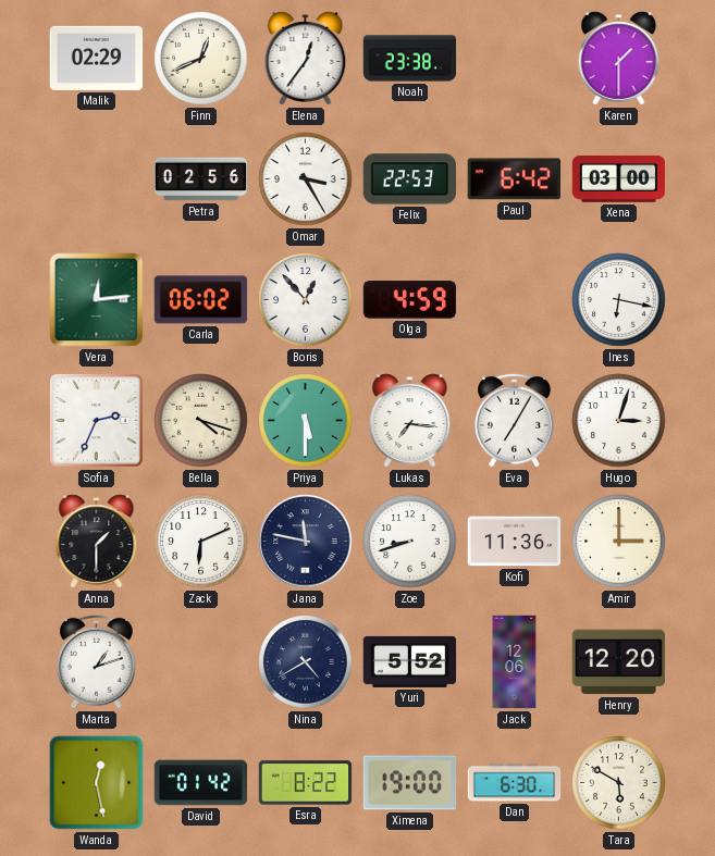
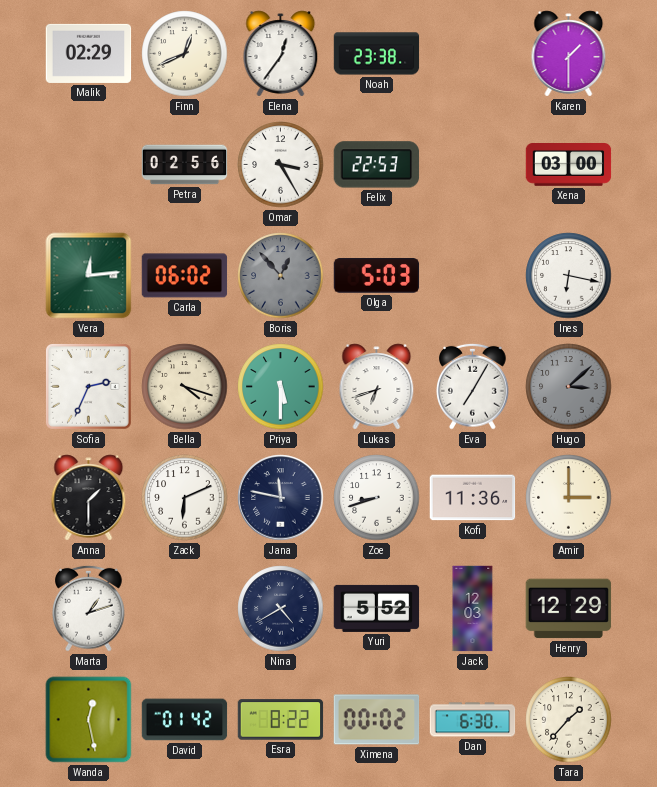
Paul: 6:42 -> none
Boris dial: white -> grey
Olga: 4:59 -> 5:03
Lukas: 7:16 -> 6:42
Hugo: 3:03 -> 3:08
Hugo dial: white -> grey
Jack: 12:06 -> 12:03
Henry: 12:20 -> 12:29
Ximena: 19:00 -> 00:02
Tara: 5:50 -> 1:37
